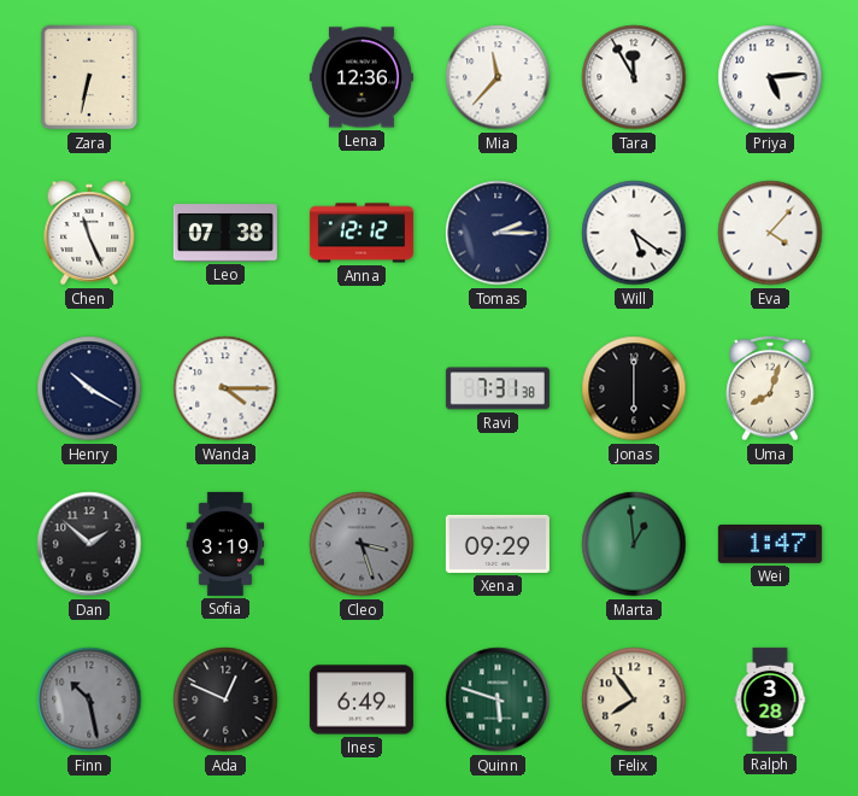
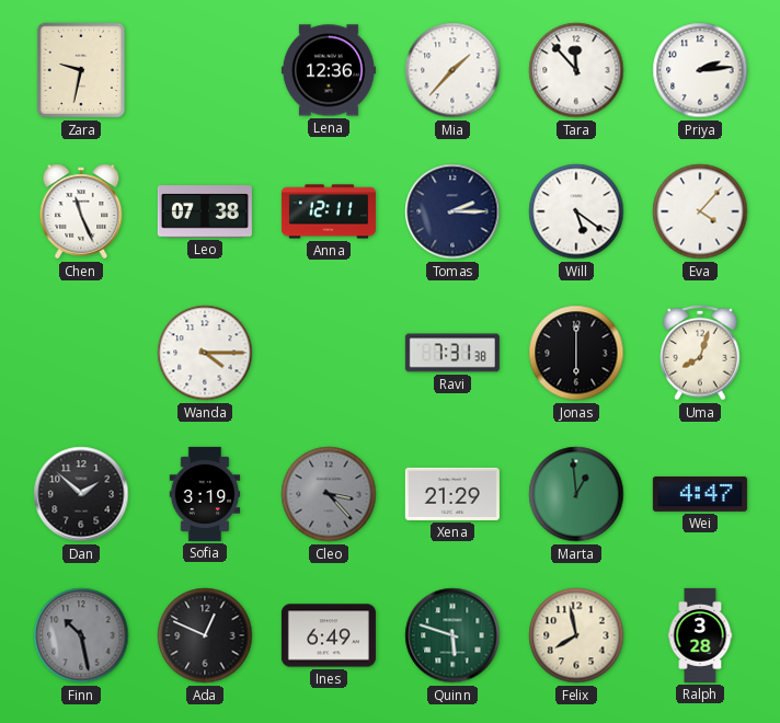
Zara: 6:32 -> 9:32
Mia: 11:37 -> 1:37
Tara: 11:55 -> 11:53
Priya: 5:14 -> 2:14
Anna: 12:12 -> 12:11
Henry: 10:20 -> none
Cleo: 3:27 -> 3:23
Xena: 09:29 -> 21:29
Wei: 1:47 -> 4:47
Felix: 7:54 -> 7:58
